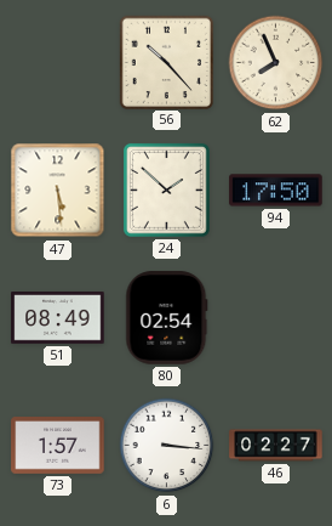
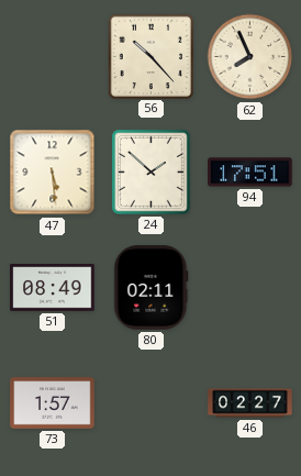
94: 17:50 -> 17:51
80: 02:54 -> 02:11
6: 3:16 -> none
